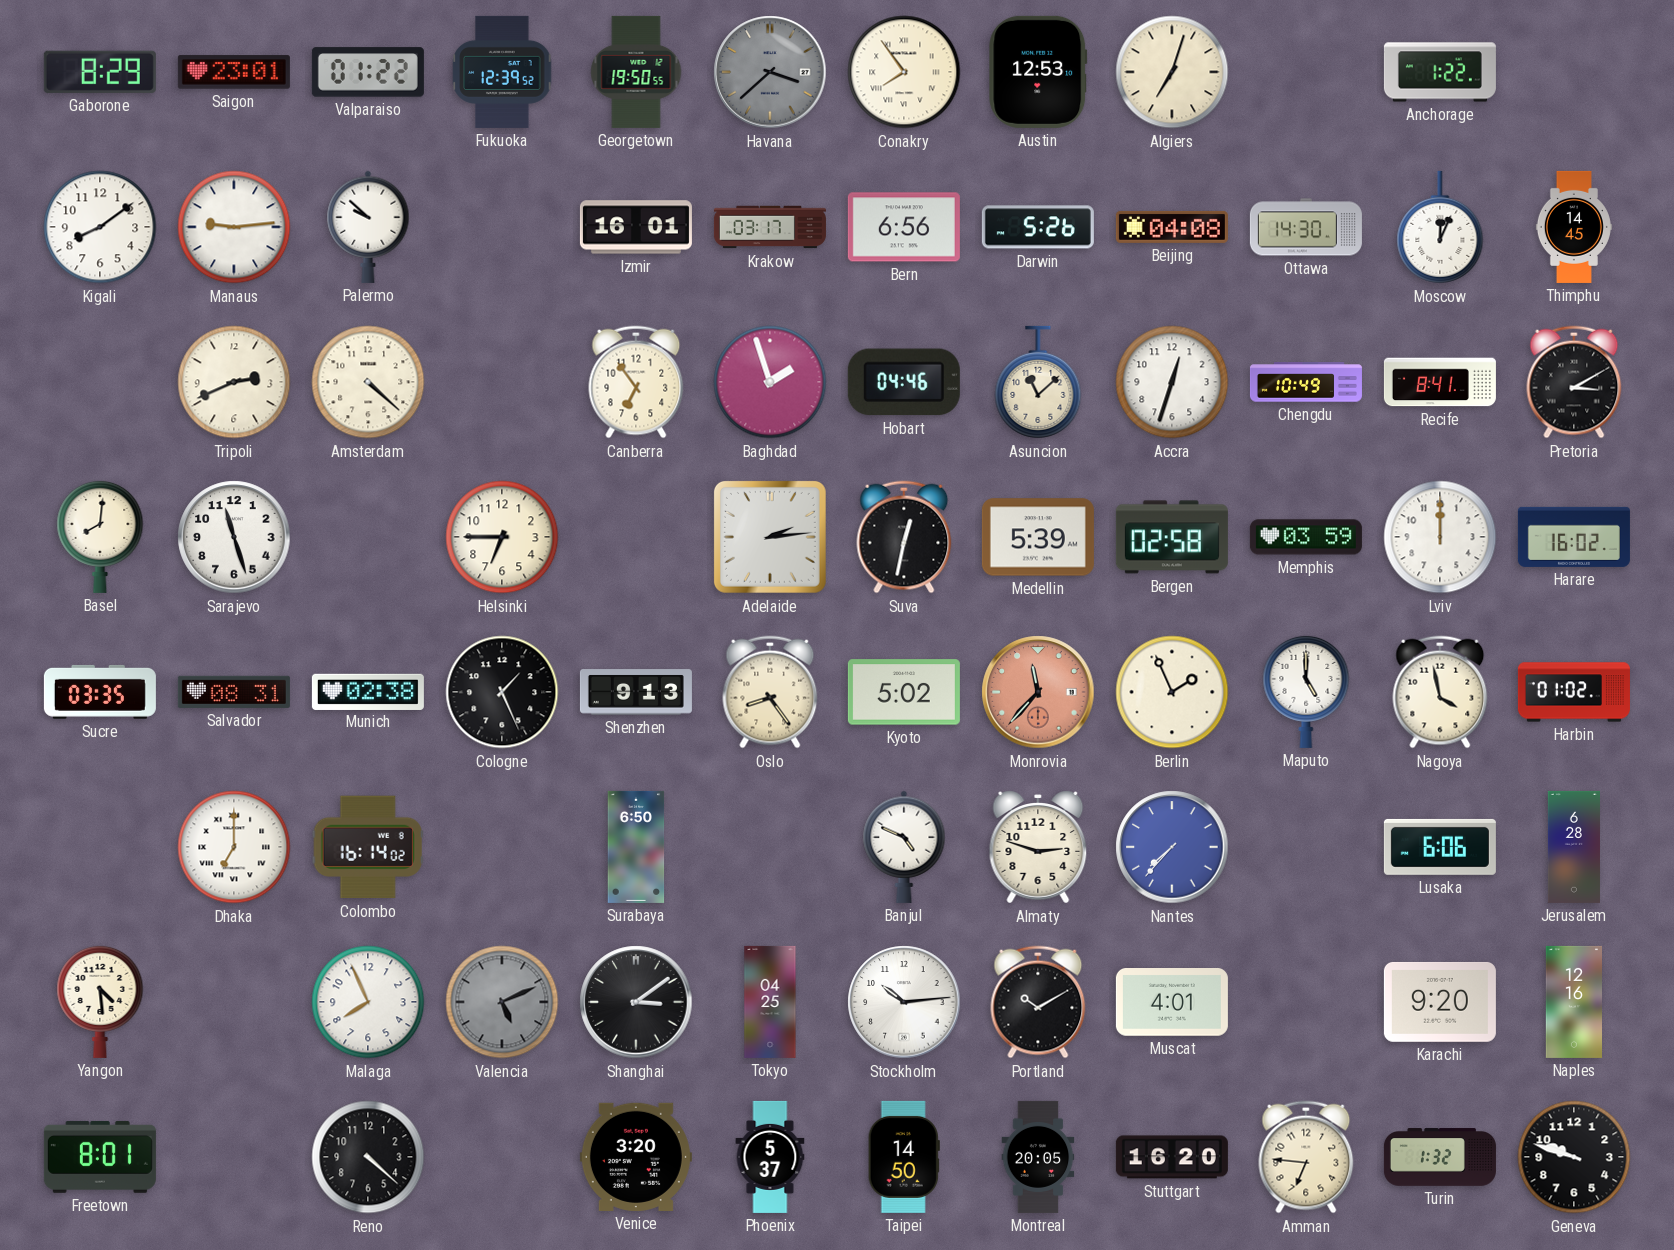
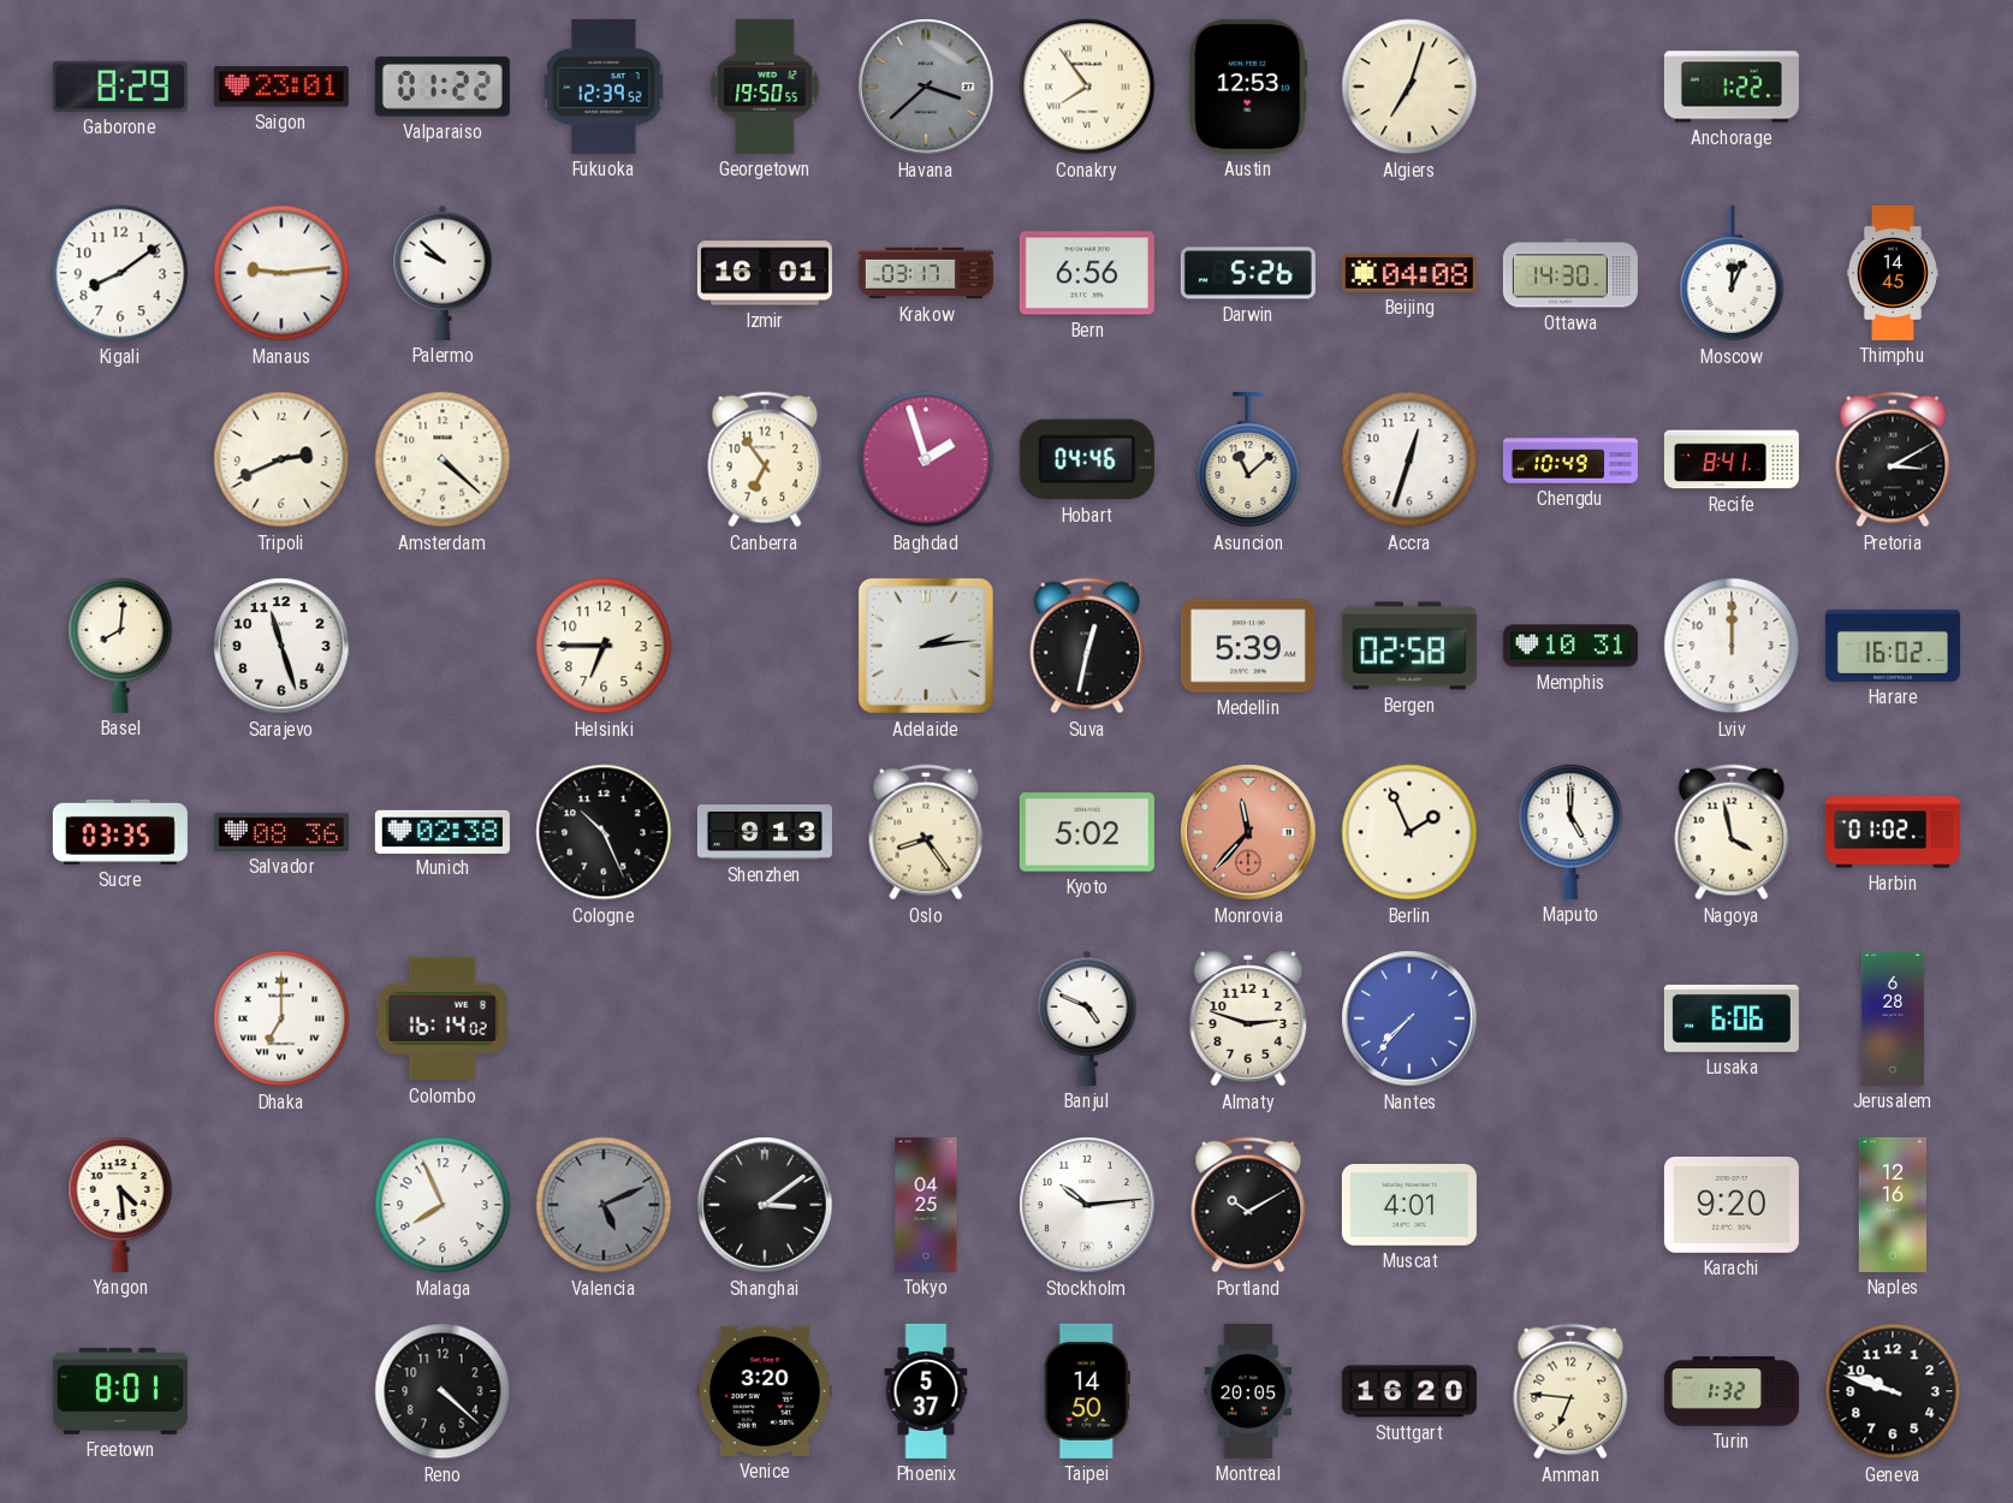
Memphis: 03:59 -> 10:31
Salvador: 08:31 -> 08:36
Cologne: 1:26 -> 10:26
Surabaya: 6:50 -> none
